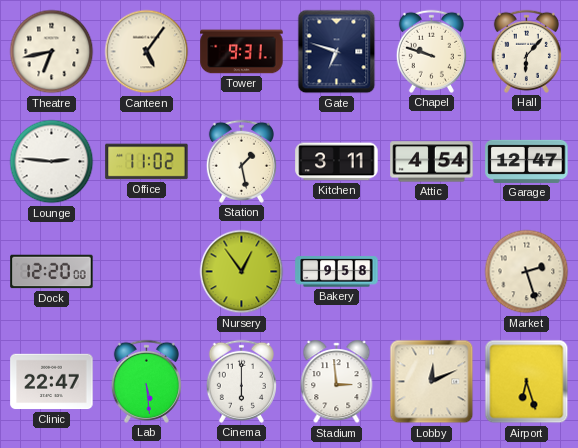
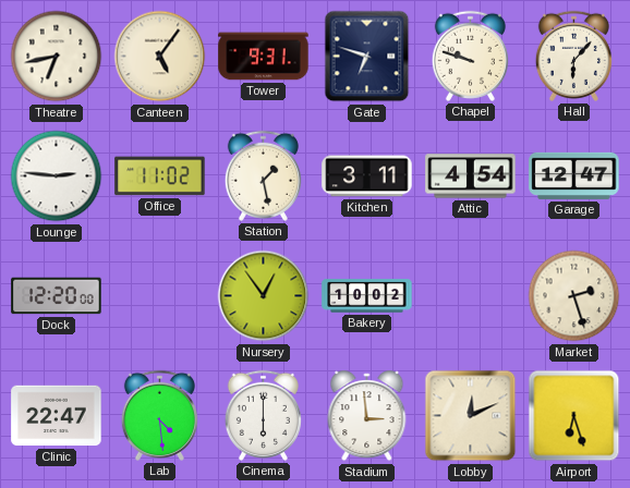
Bakery: 9:58 -> 10:02
Lab: 5:29 -> 4:29
